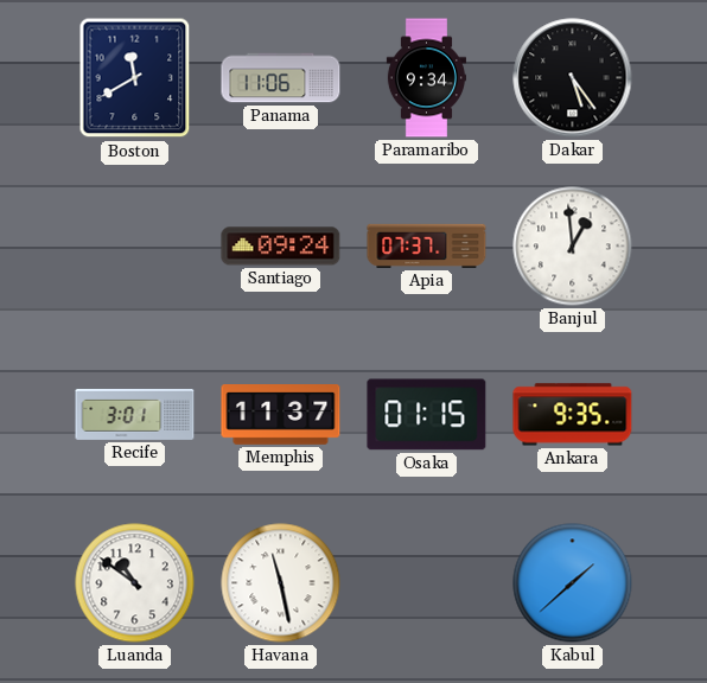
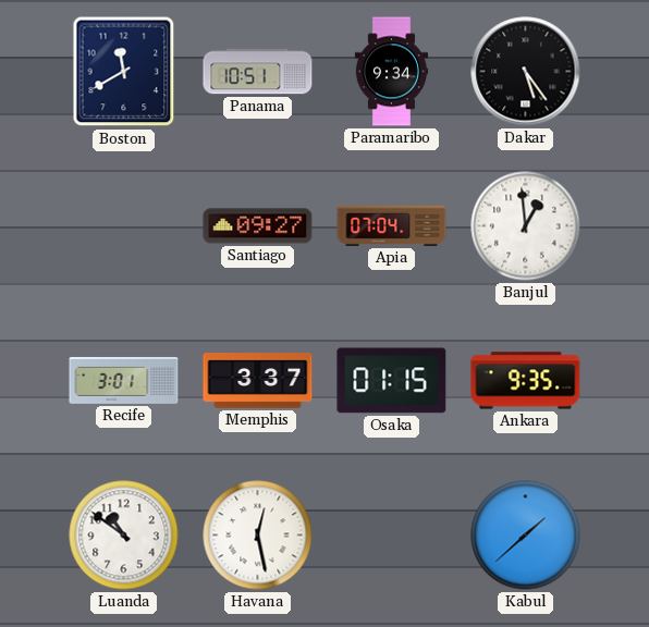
Panama: 11:06 -> 10:51
Santiago: 09:24 -> 09:27
Apia: 07:37 -> 07:04
Memphis: 11:37 -> 3:37
Havana: 11:28 -> 12:28
